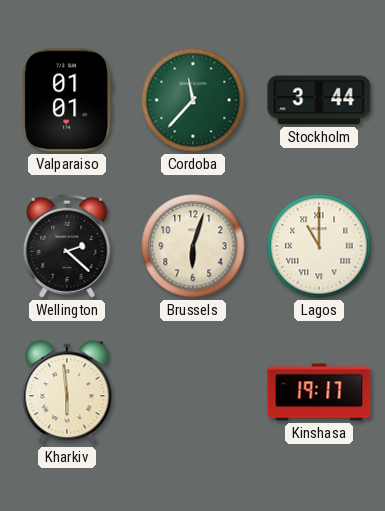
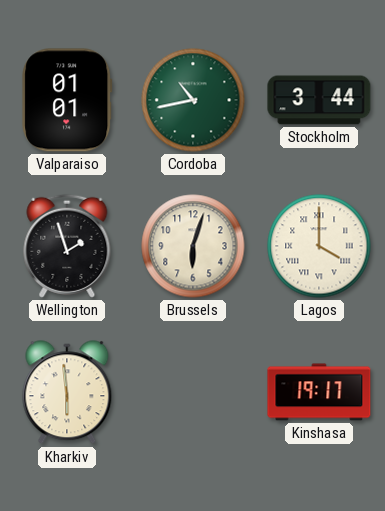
Cordoba: 11:37 -> 10:43
Wellington: 2:22 -> 1:57
Lagos: 11:00 -> 4:00
